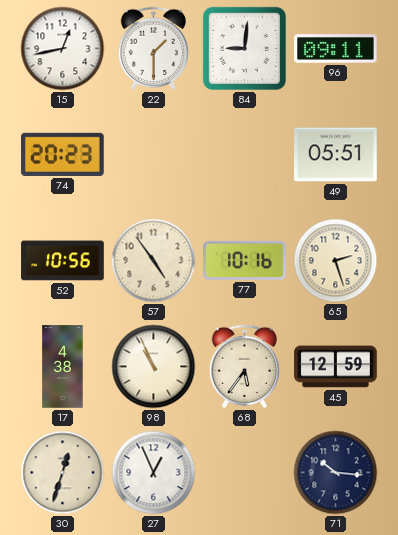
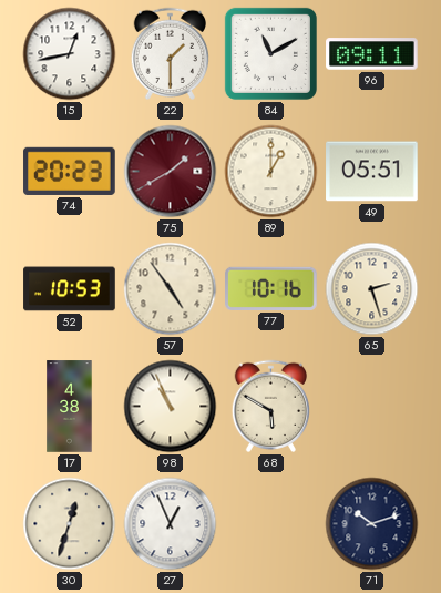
84: 9:01 -> 11:10
75: none -> 1:40
89: none -> 1:00
52: 10:56 -> 10:53
68: 5:36 -> 5:50
45: 12:59 -> none
71: 10:16 -> 10:12
